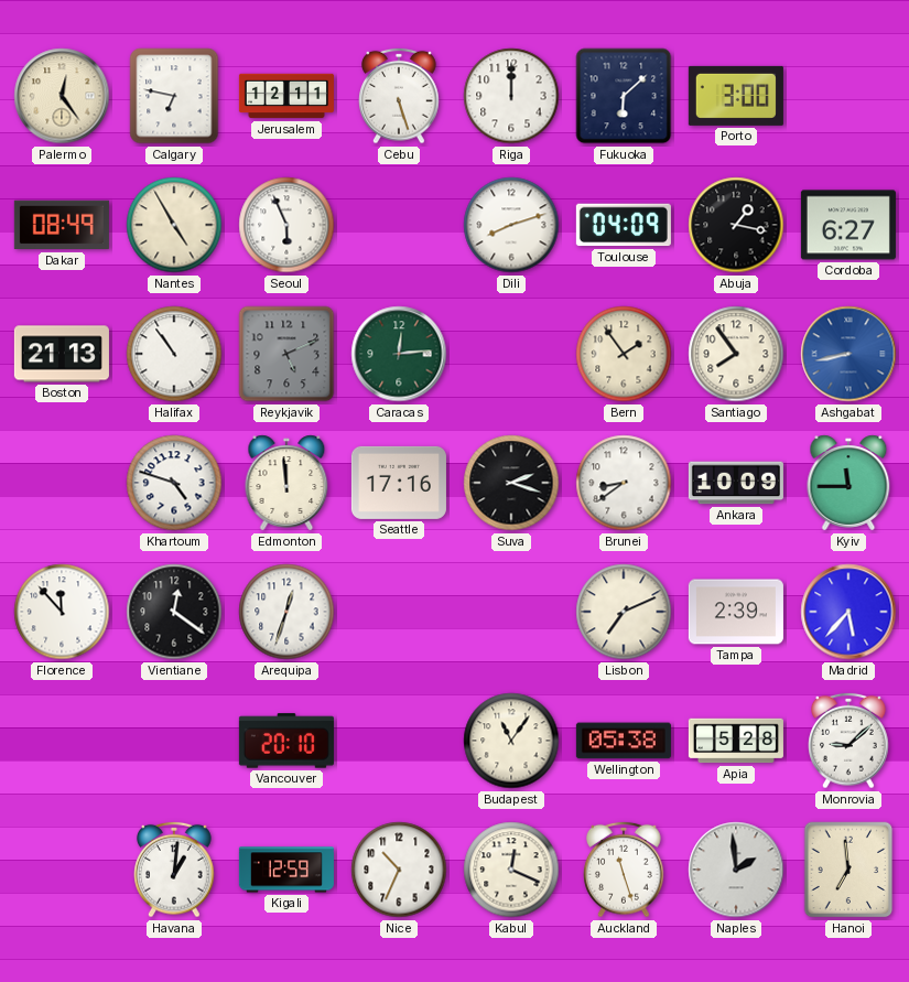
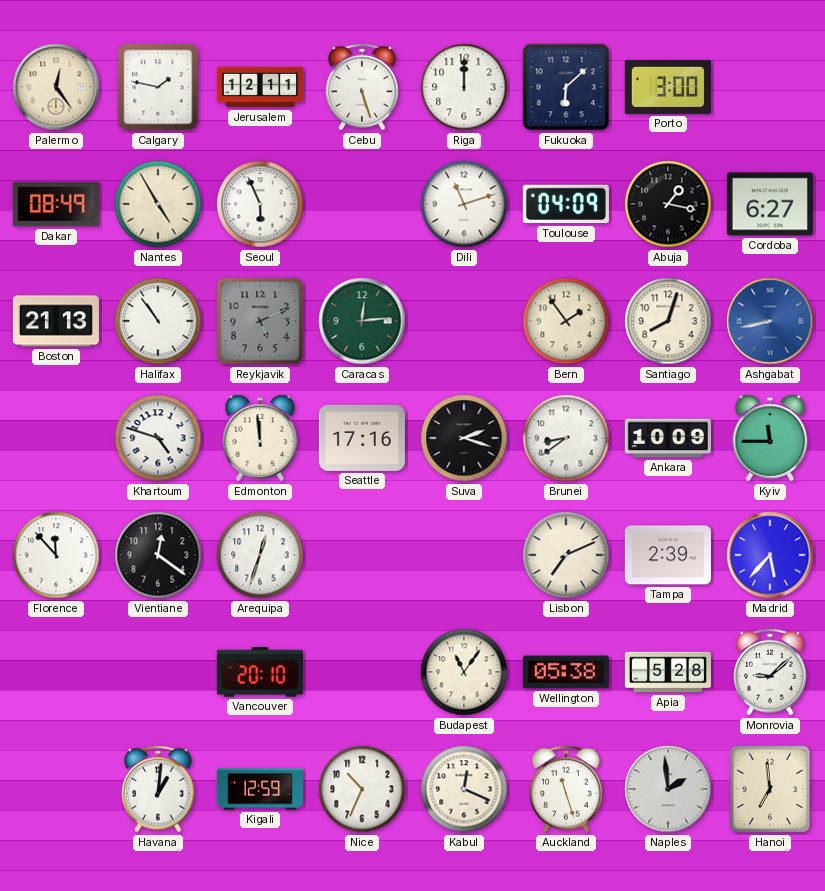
Calgary: 6:47 -> 1:47
Dili: 8:12 -> 11:12
Santiago: 7:54 -> 8:03
